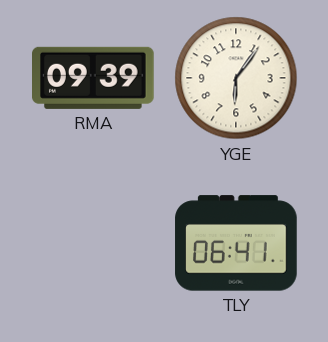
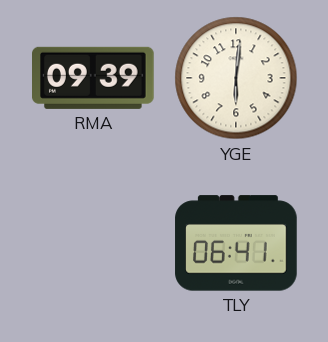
YGE: 6:06 -> 6:01
